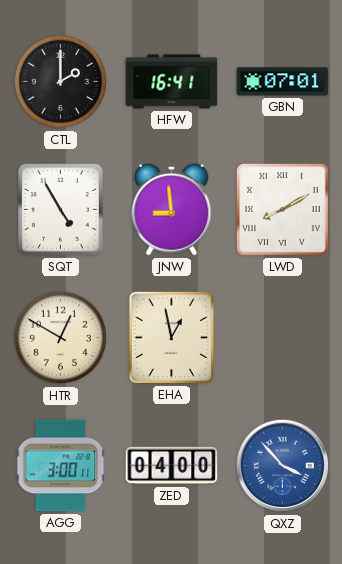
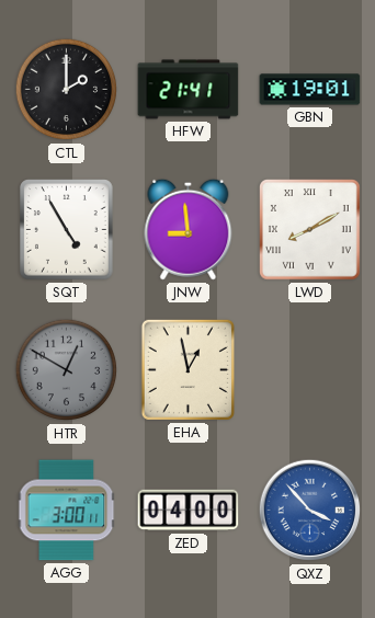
HFW: 16:41 -> 21:41
GBN: 07:01 -> 19:01
HTR dial: cream -> grey
